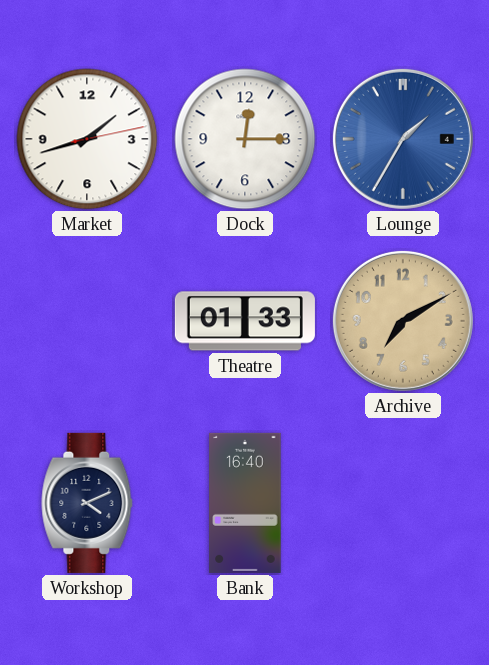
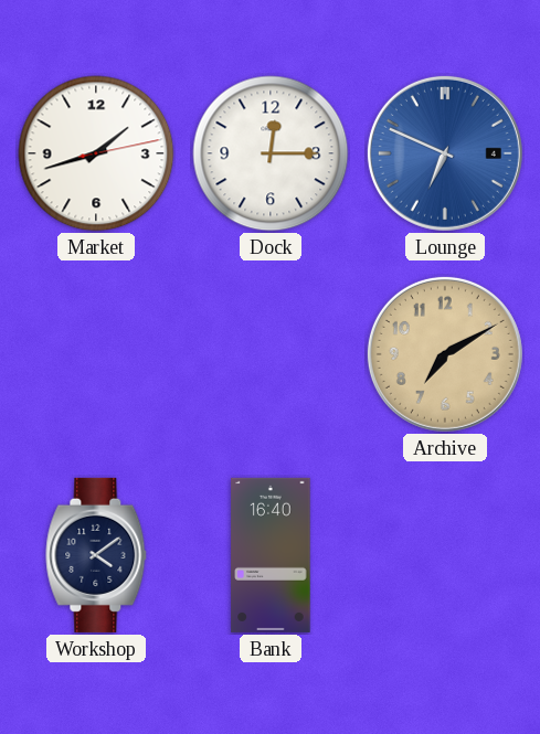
Lounge: 1:35 -> 6:49
Theatre: 01:33 -> none
Workshop: 4:11 -> 4:09
